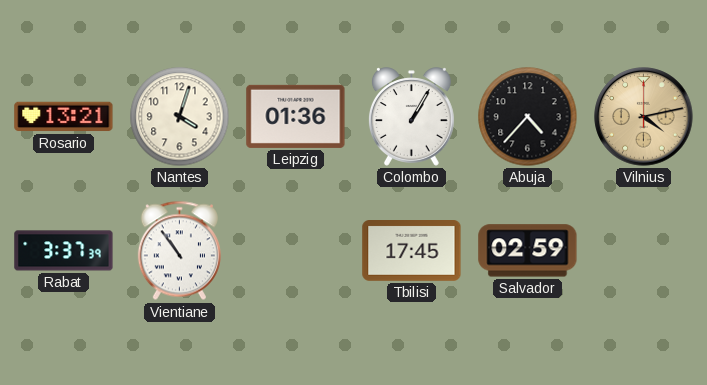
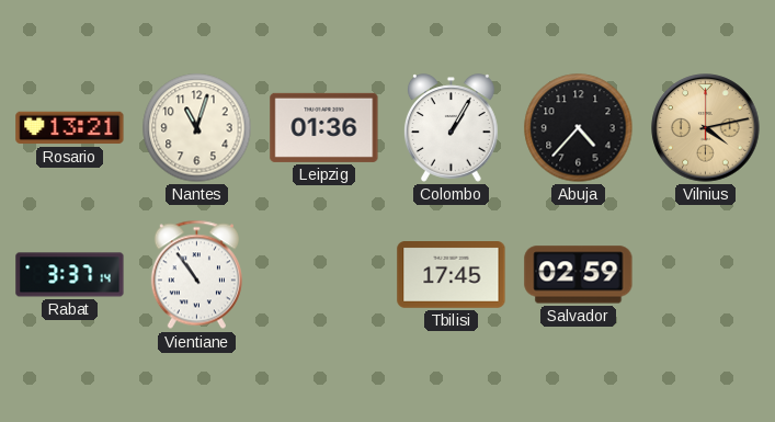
Nantes: 4:03 -> 11:03
Rabat: 3:37:39 -> 3:37:14
